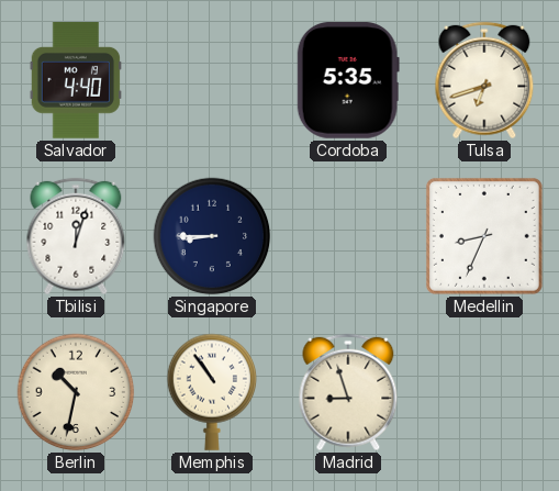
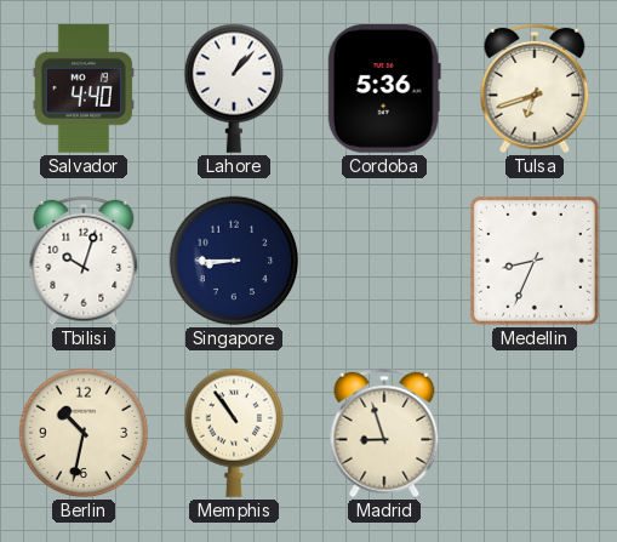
Lahore: none -> 1:07
Cordoba: 5:35 -> 5:36
Tbilisi: 12:03 -> 10:03
